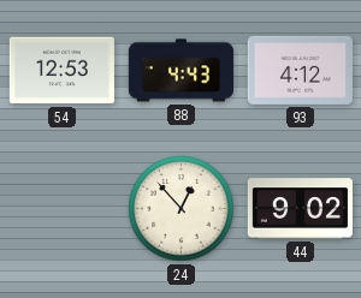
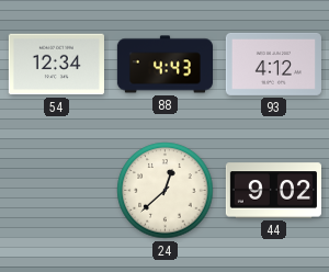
54: 12:53 -> 12:34
24: 12:53 -> 12:38
